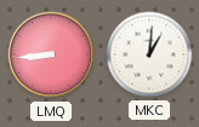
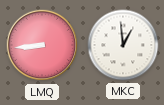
MKC: 1:01 -> 12:59
